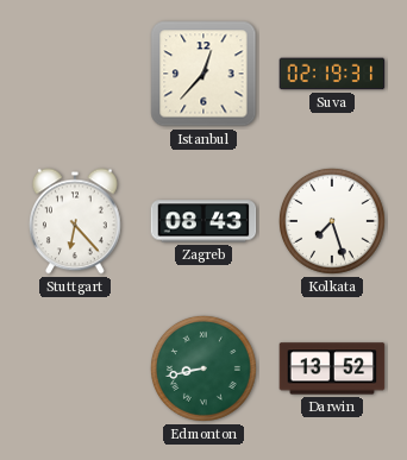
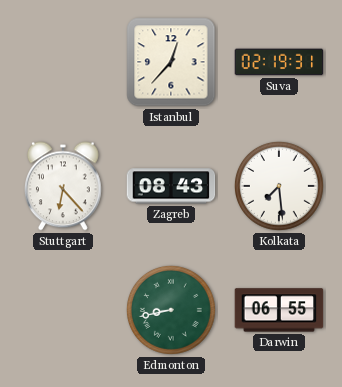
Kolkata: 7:27 -> 7:29
Darwin: 13:52 -> 06:55
